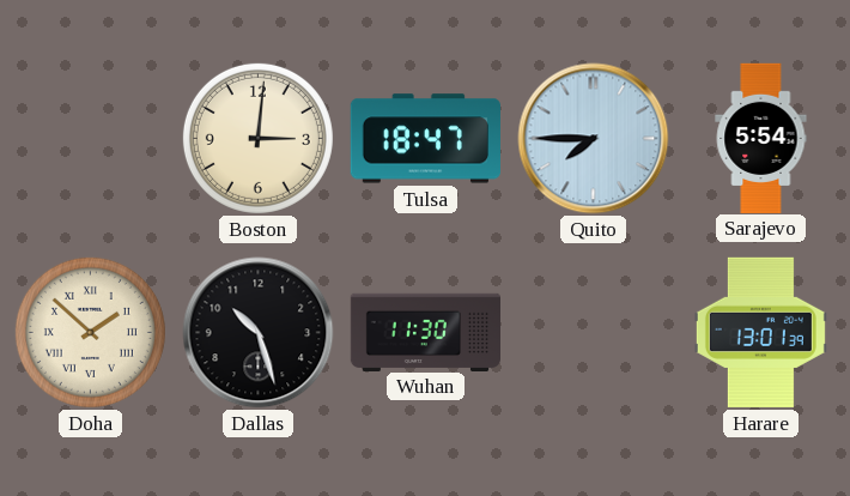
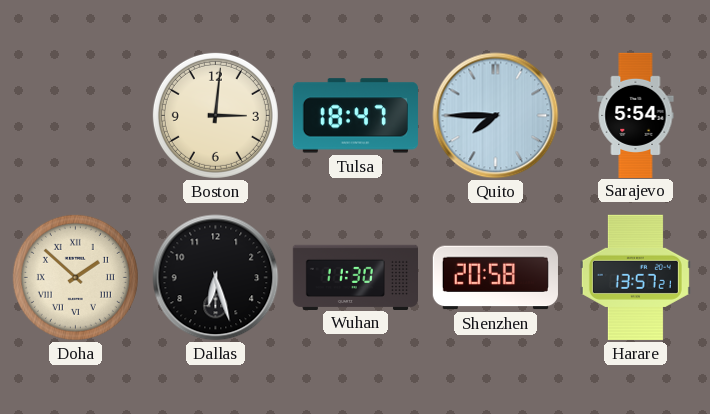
Dallas: 10:27 -> 6:27
Shenzhen: none -> 20:58
Harare: 13:01 -> 13:57
